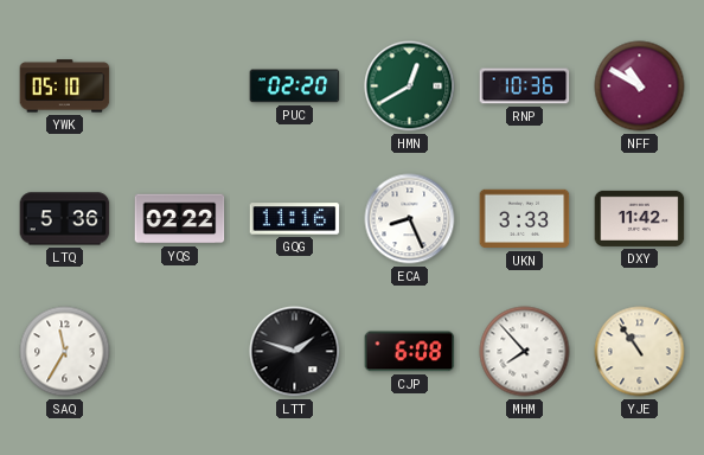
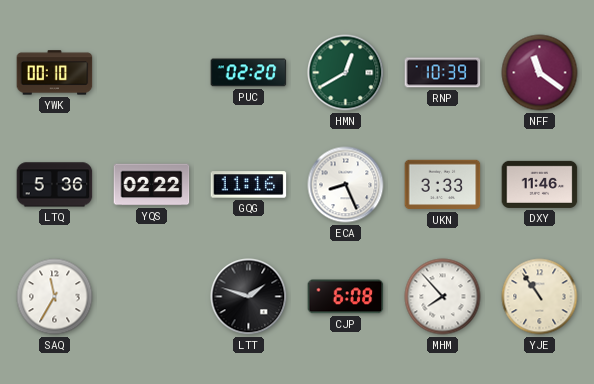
YWK: 05:10 -> 00:10
RNP: 10:36 -> 10:39
NFF: 10:50 -> 11:21
DXY: 11:42 -> 11:46
